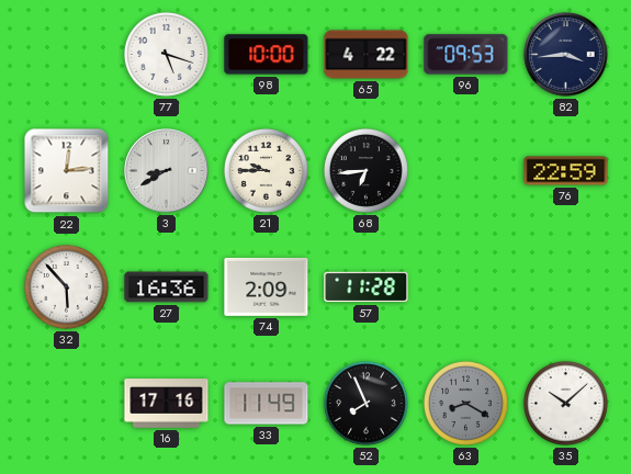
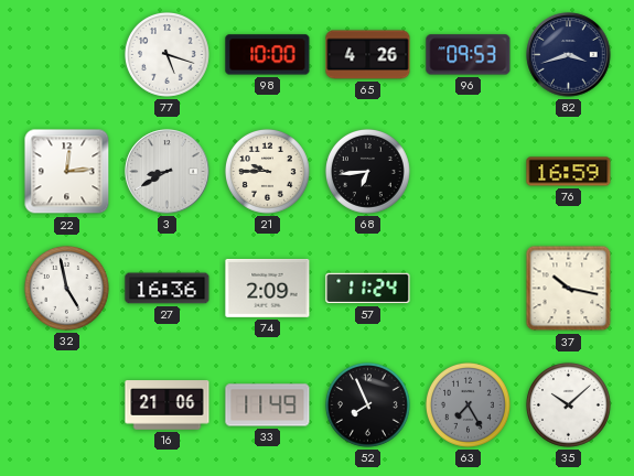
65: 4:22 -> 4:26
82: 3:44 -> 3:42
76: 22:59 -> 16:59
32: 5:53 -> 4:58
57: 11:28 -> 11:24
37: none -> 10:17
16: 17:16 -> 21:06
63: 8:20 -> 7:25
